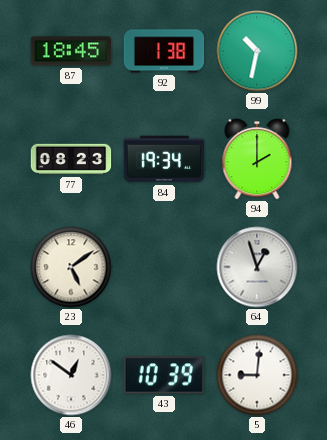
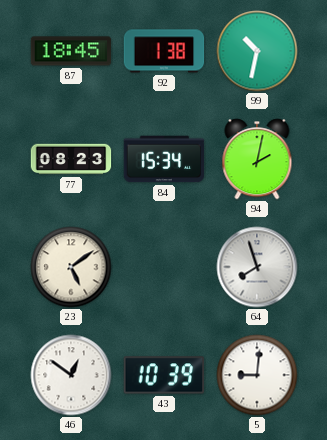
84: 19:34 -> 15:34
94: 2:00 -> 2:02
64: 12:57 -> 7:57
